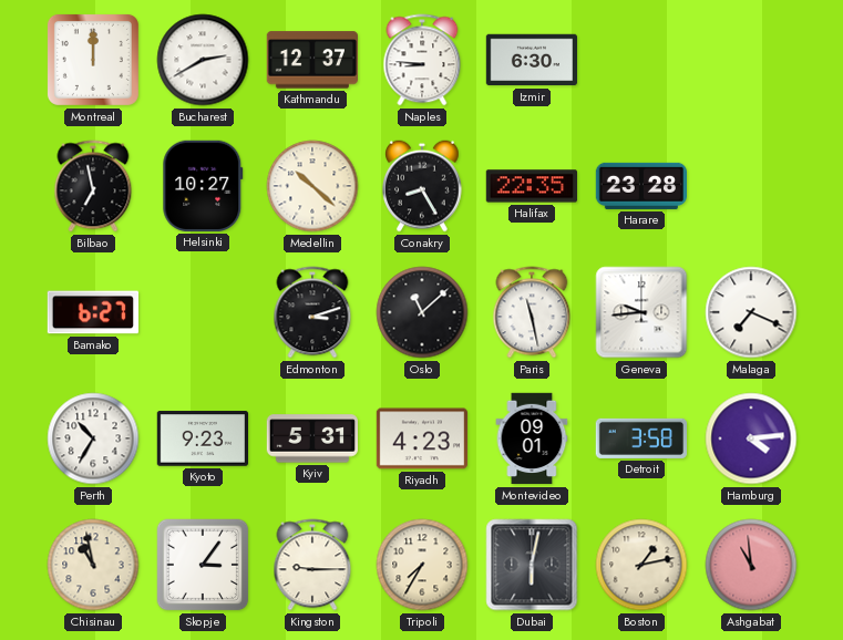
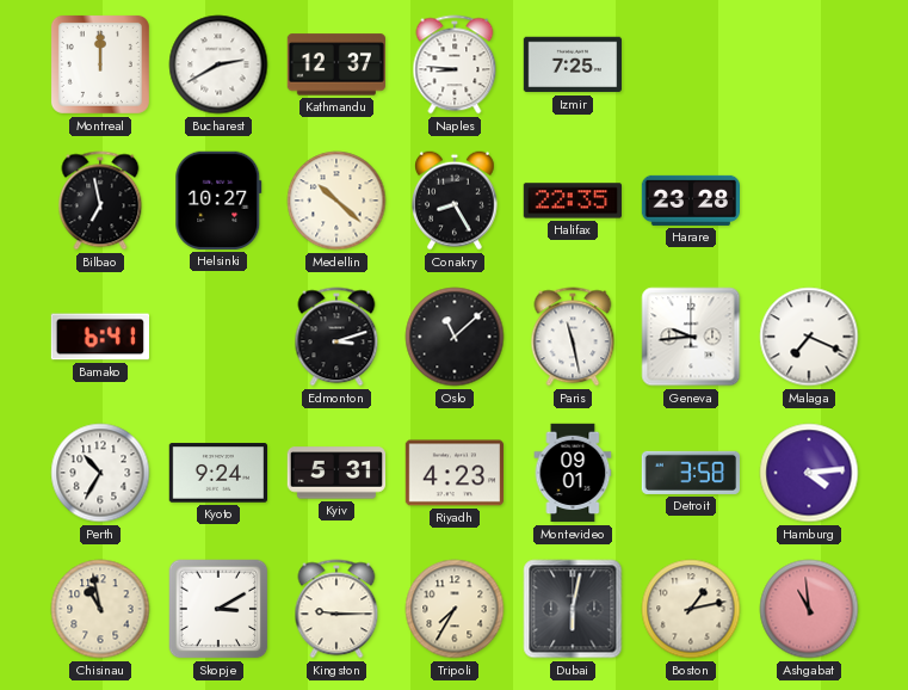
Izmir: 6:30 -> 7:25
Bamako: 6:27 -> 6:41
Kyoto: 9:23 -> 9:24
Skopje: 3:06 -> 3:10
